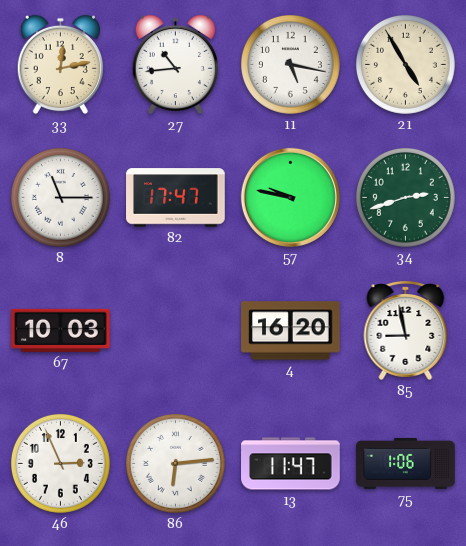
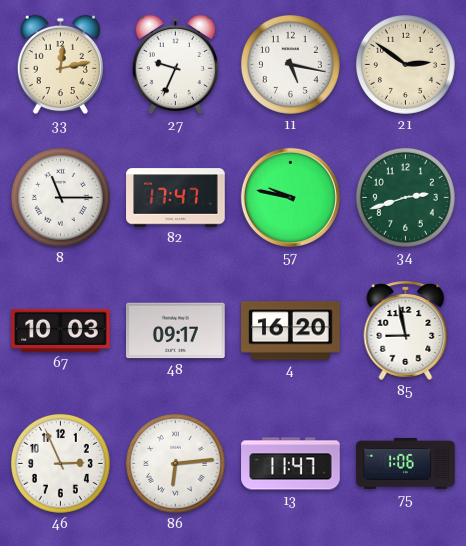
27: 10:44 -> 9:34
21: 4:55 -> 2:51
48: none -> 09:17
